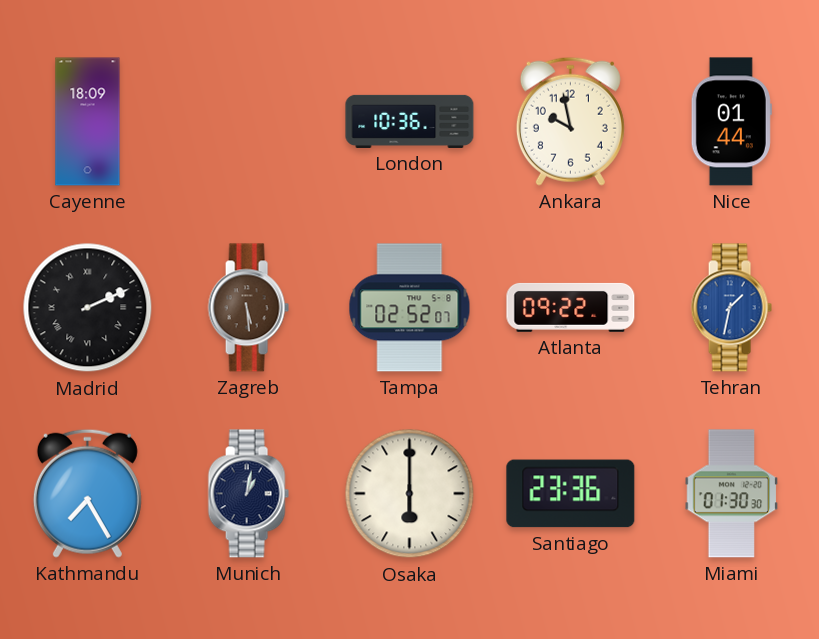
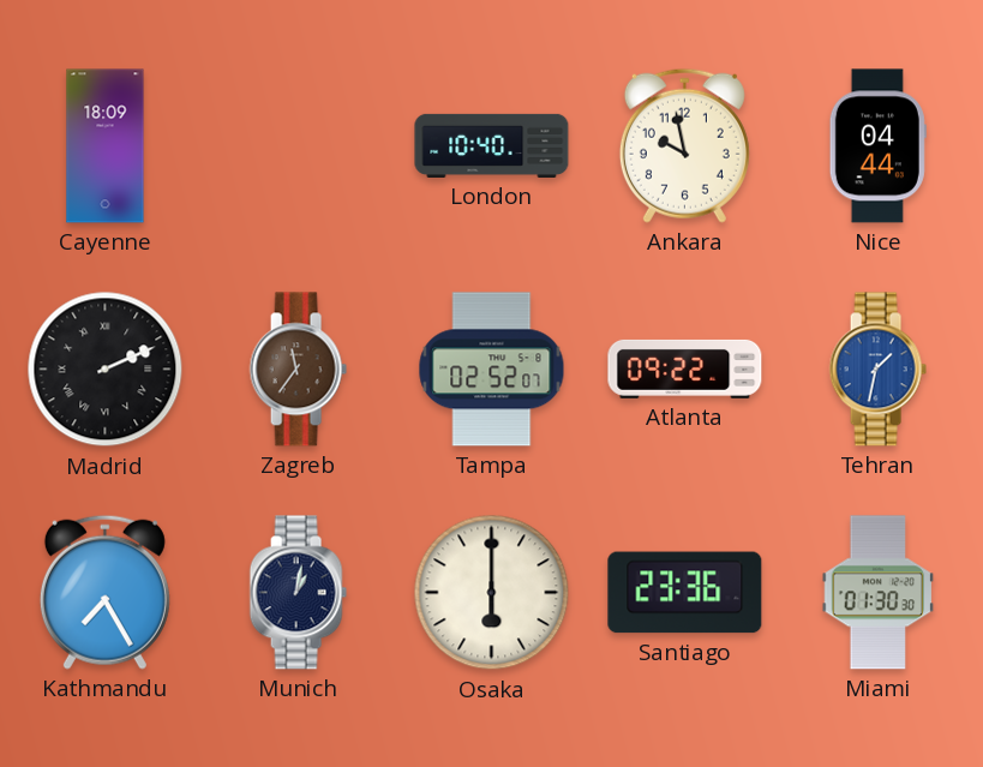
London: 10:36 -> 10:40
Nice: 01:44 -> 04:44
Zagreb: 5:29 -> 11:36
